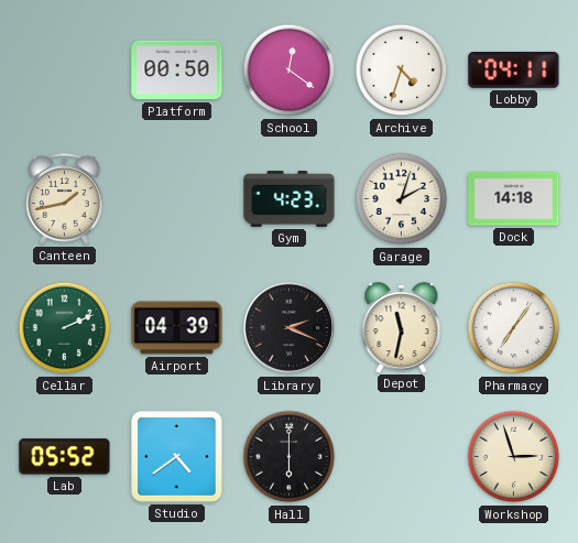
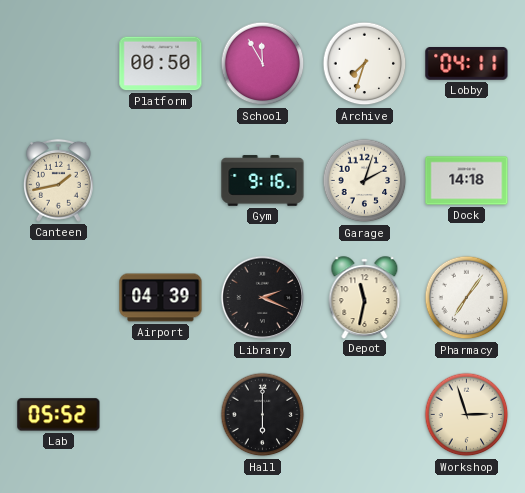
School: 12:21 -> 11:55
Archive: 4:33 -> 7:33
Gym: 4:23 -> 9:16
Cellar: 2:11 -> none
Studio: 4:39 -> none
